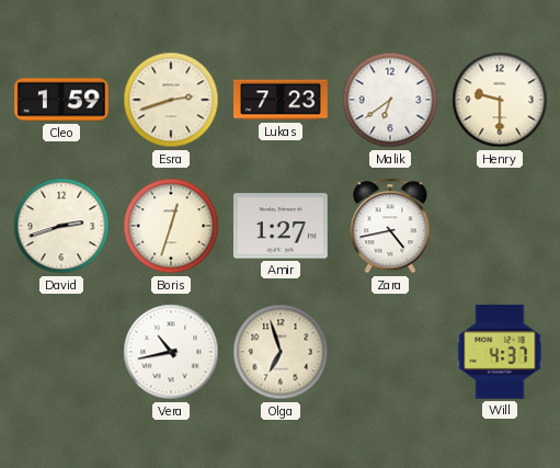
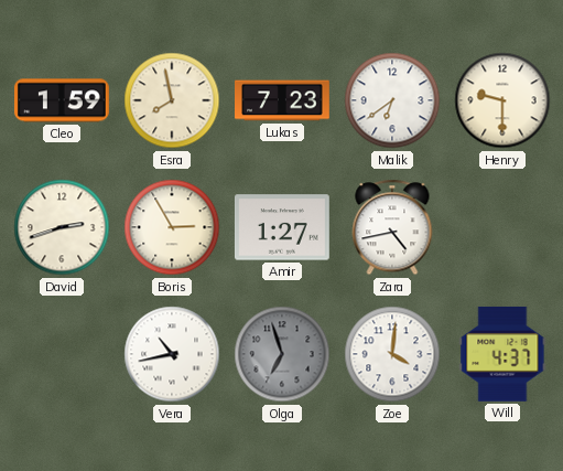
Esra: 2:42 -> 7:58
Boris: 12:33 -> 2:55
Olga dial: cream -> grey
Zoe: none -> 4:01
